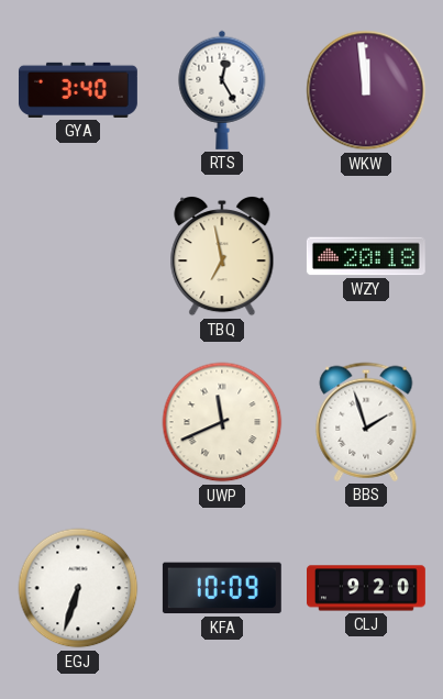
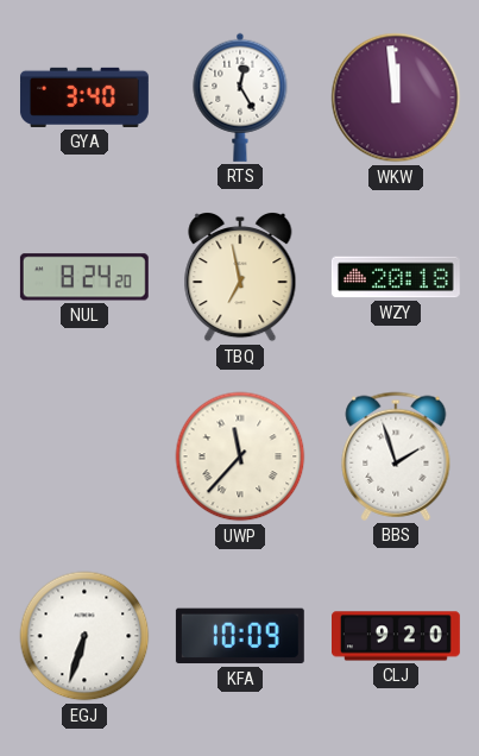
NUL: none -> 8:24
UWP: 11:41 -> 11:37
